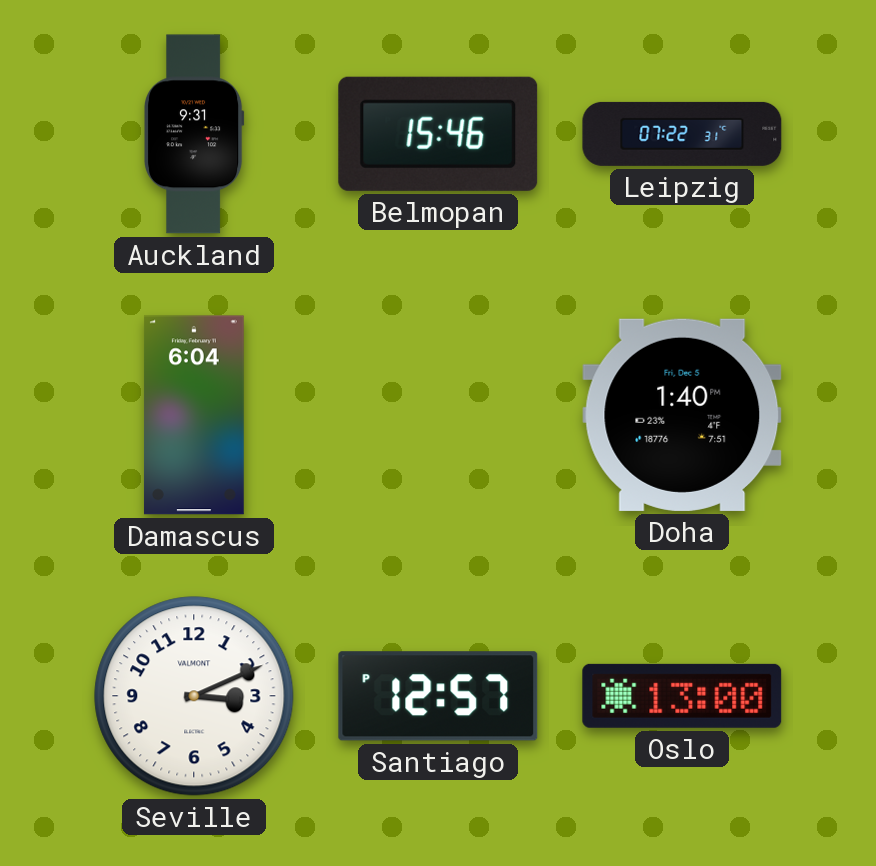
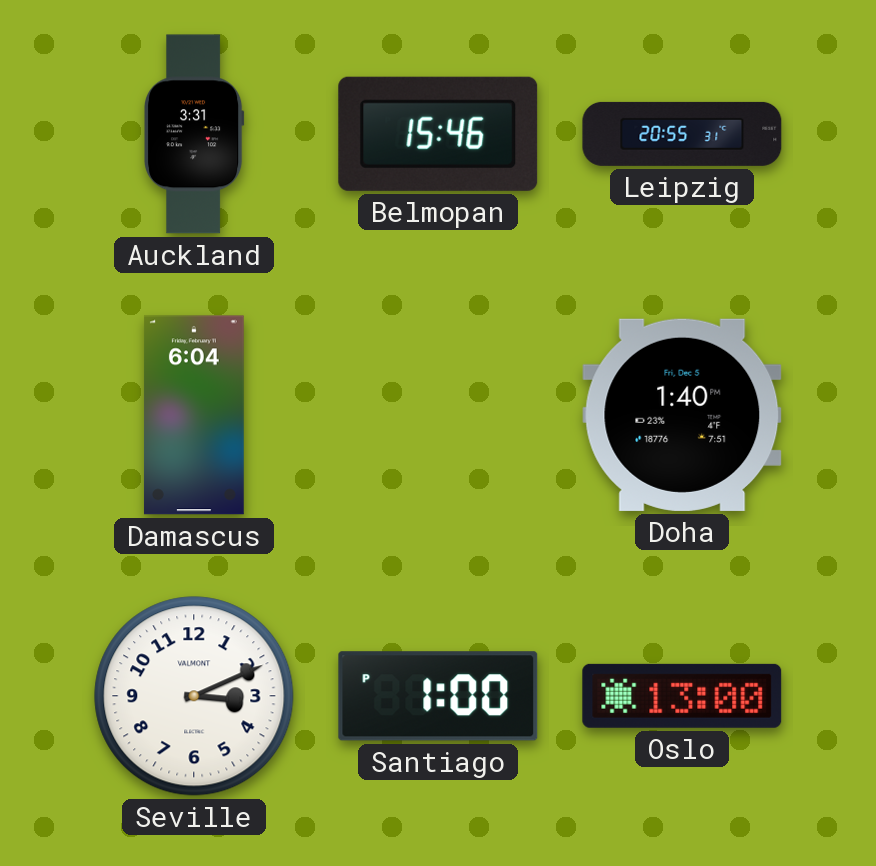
Auckland: 9:31 -> 3:31
Leipzig: 07:22 -> 20:55
Santiago: 12:57 -> 1:00
